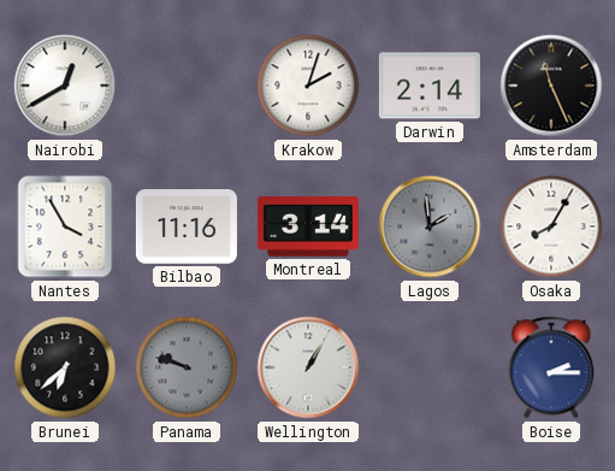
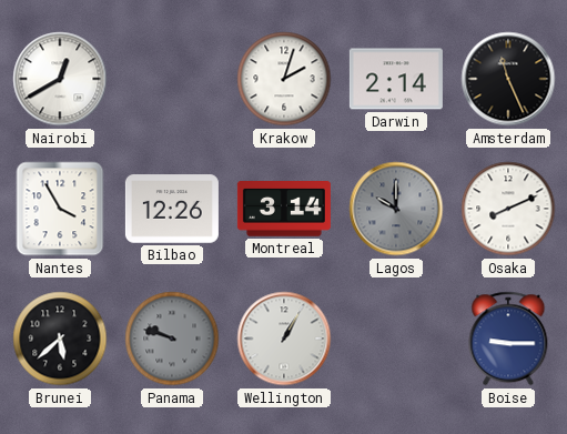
Bilbao: 11:16 -> 12:26
Lagos: 1:59 -> 10:00
Osaka: 8:05 -> 8:11
Brunei: 6:38 -> 5:38
Boise: 2:15 -> 9:15
